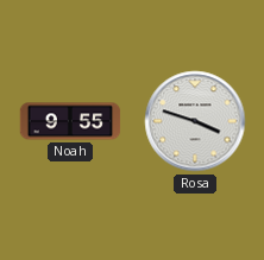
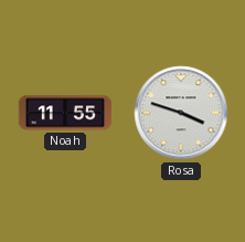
Noah: 9:55 -> 11:55
